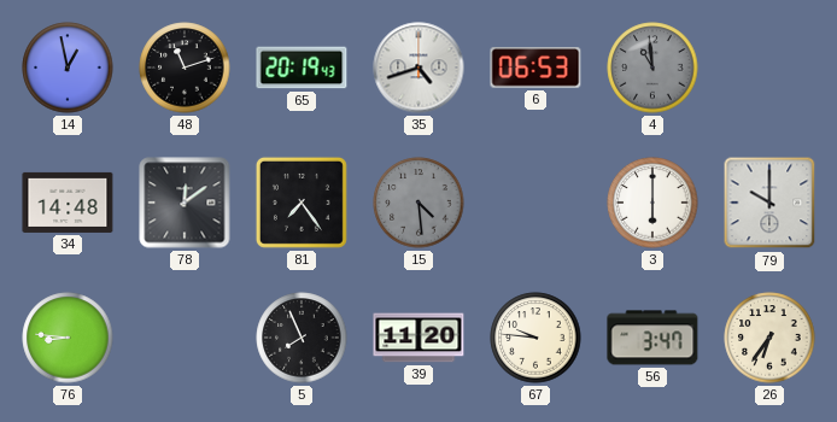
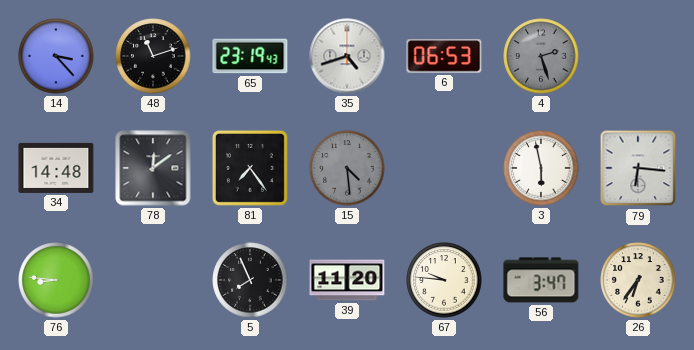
14: 12:58 -> 3:23
65: 20:19 -> 23:19
4: 10:59 -> 2:27
3: 6:00 -> 5:58
79: 10:00 -> 6:16
